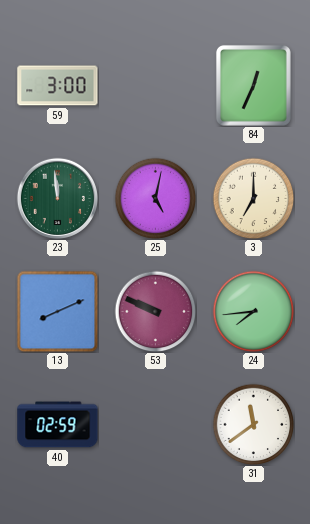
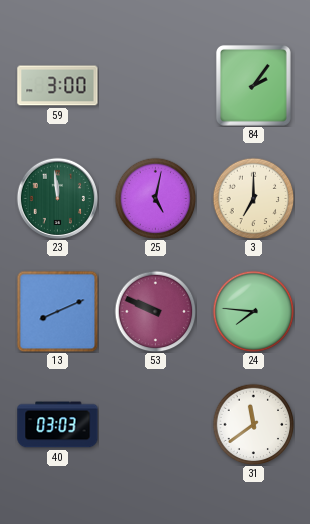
84: 12:34 -> 2:06
24: 7:44 -> 7:46
40: 02:59 -> 03:03
